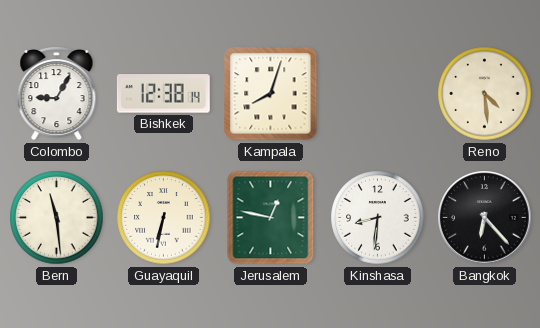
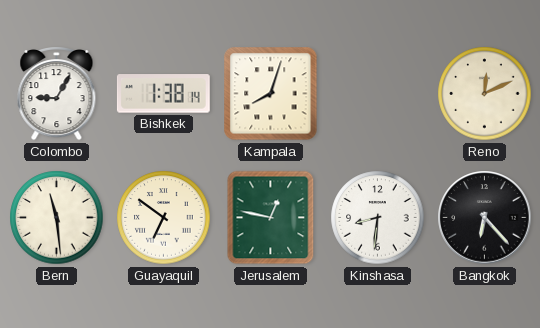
Bishkek: 12:38 -> 1:38
Reno: 4:29 -> 12:11
Guayaquil: 6:32 -> 6:51
